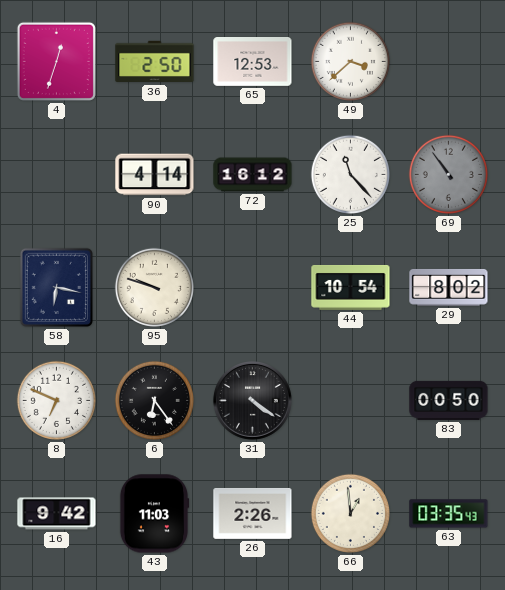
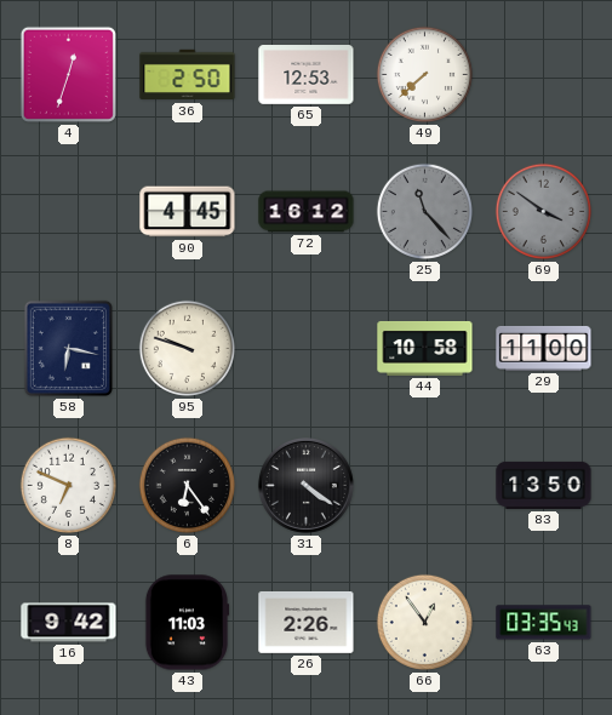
49: 3:38 -> 7:38
90: 4:14 -> 4:45
25 dial: white -> grey
69: 10:54 -> 3:51
44: 10:54 -> 10:58
29: 8:02 -> 11:00
83: 00:50 -> 13:50
66: 12:59 -> 12:54
